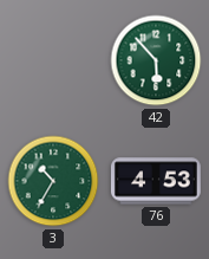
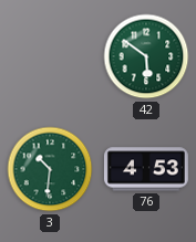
42: 5:53 -> 5:51
3: 10:35 -> 10:31
